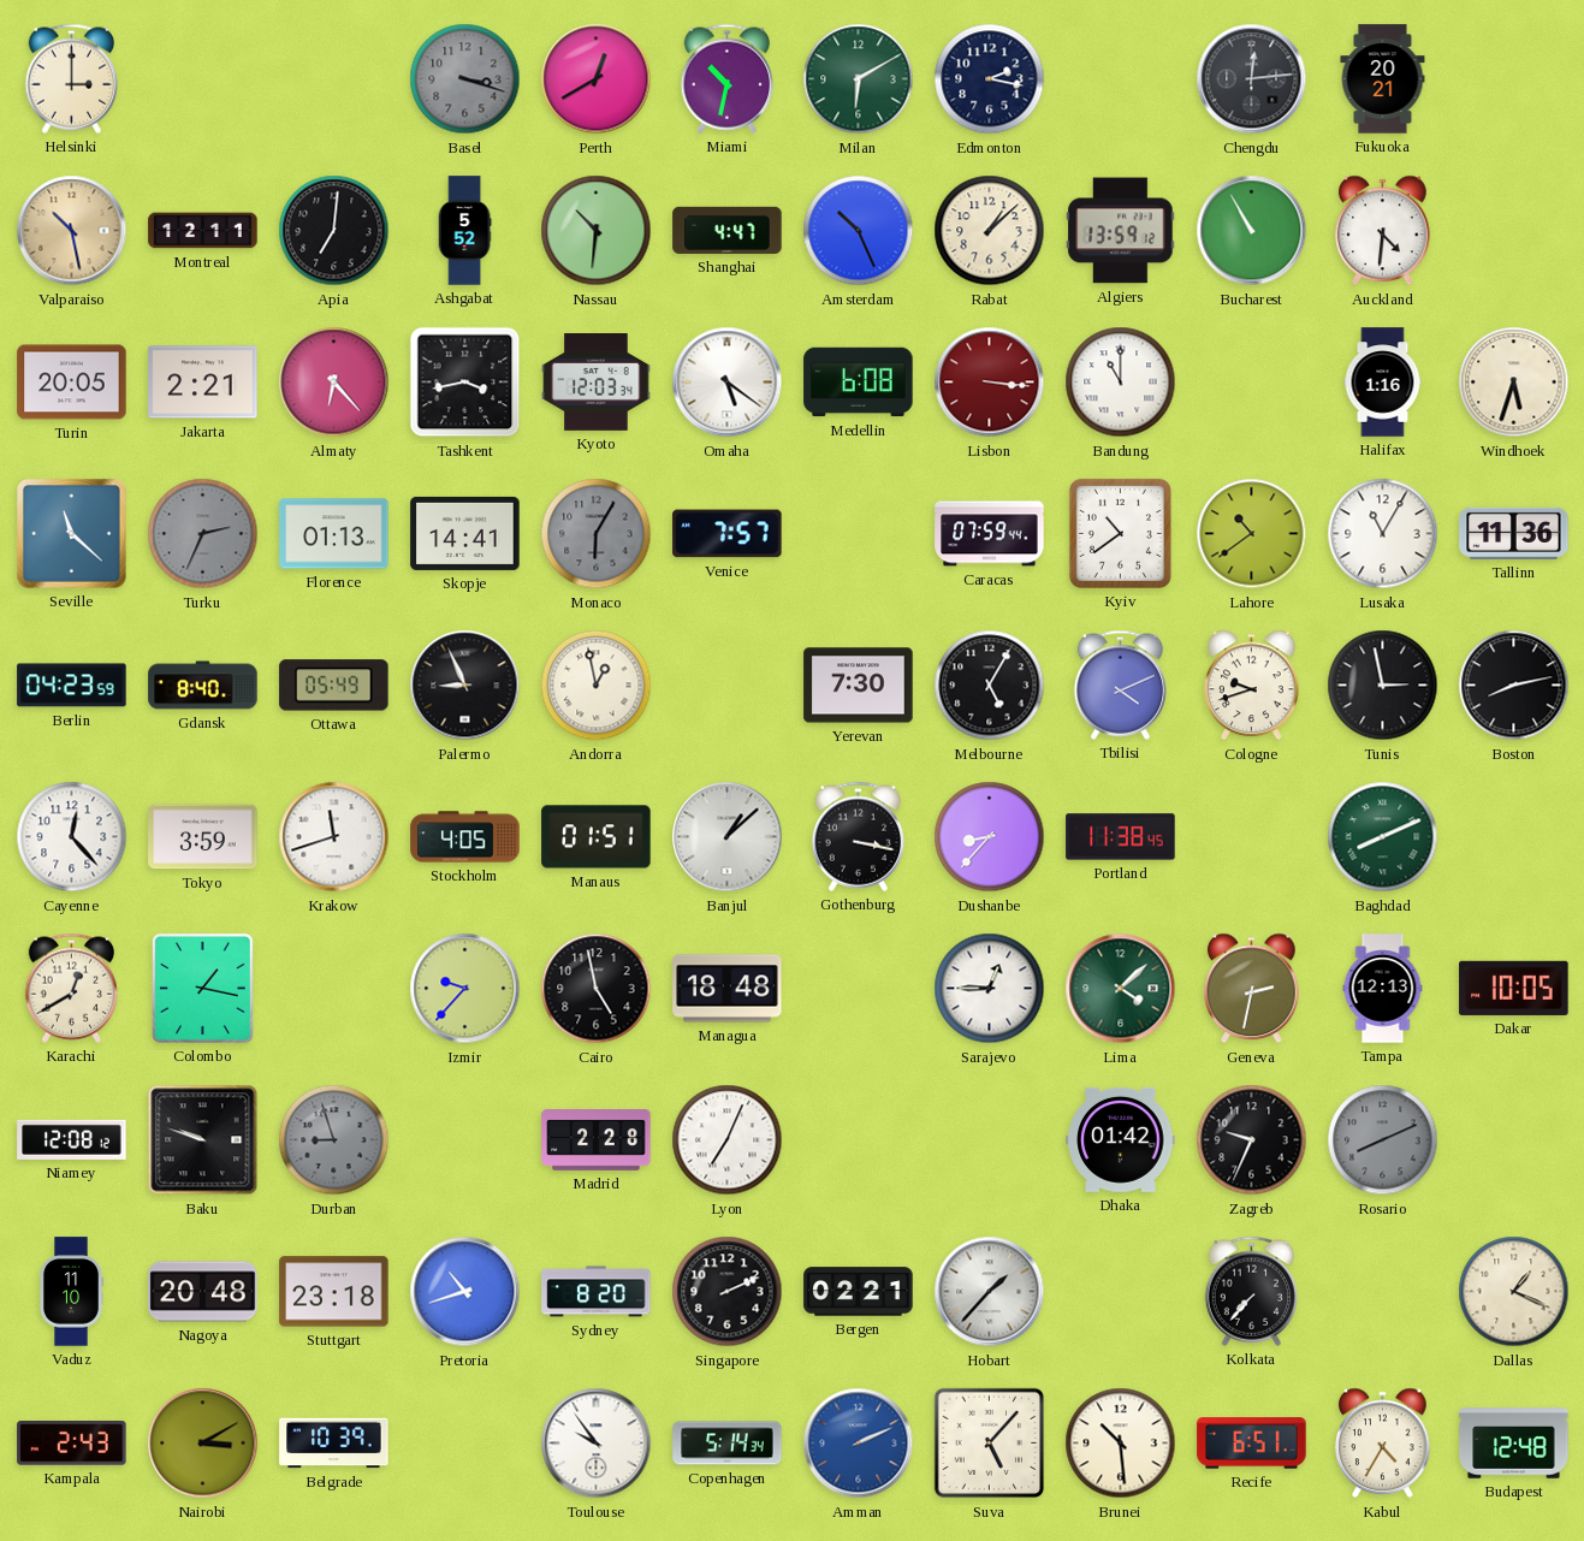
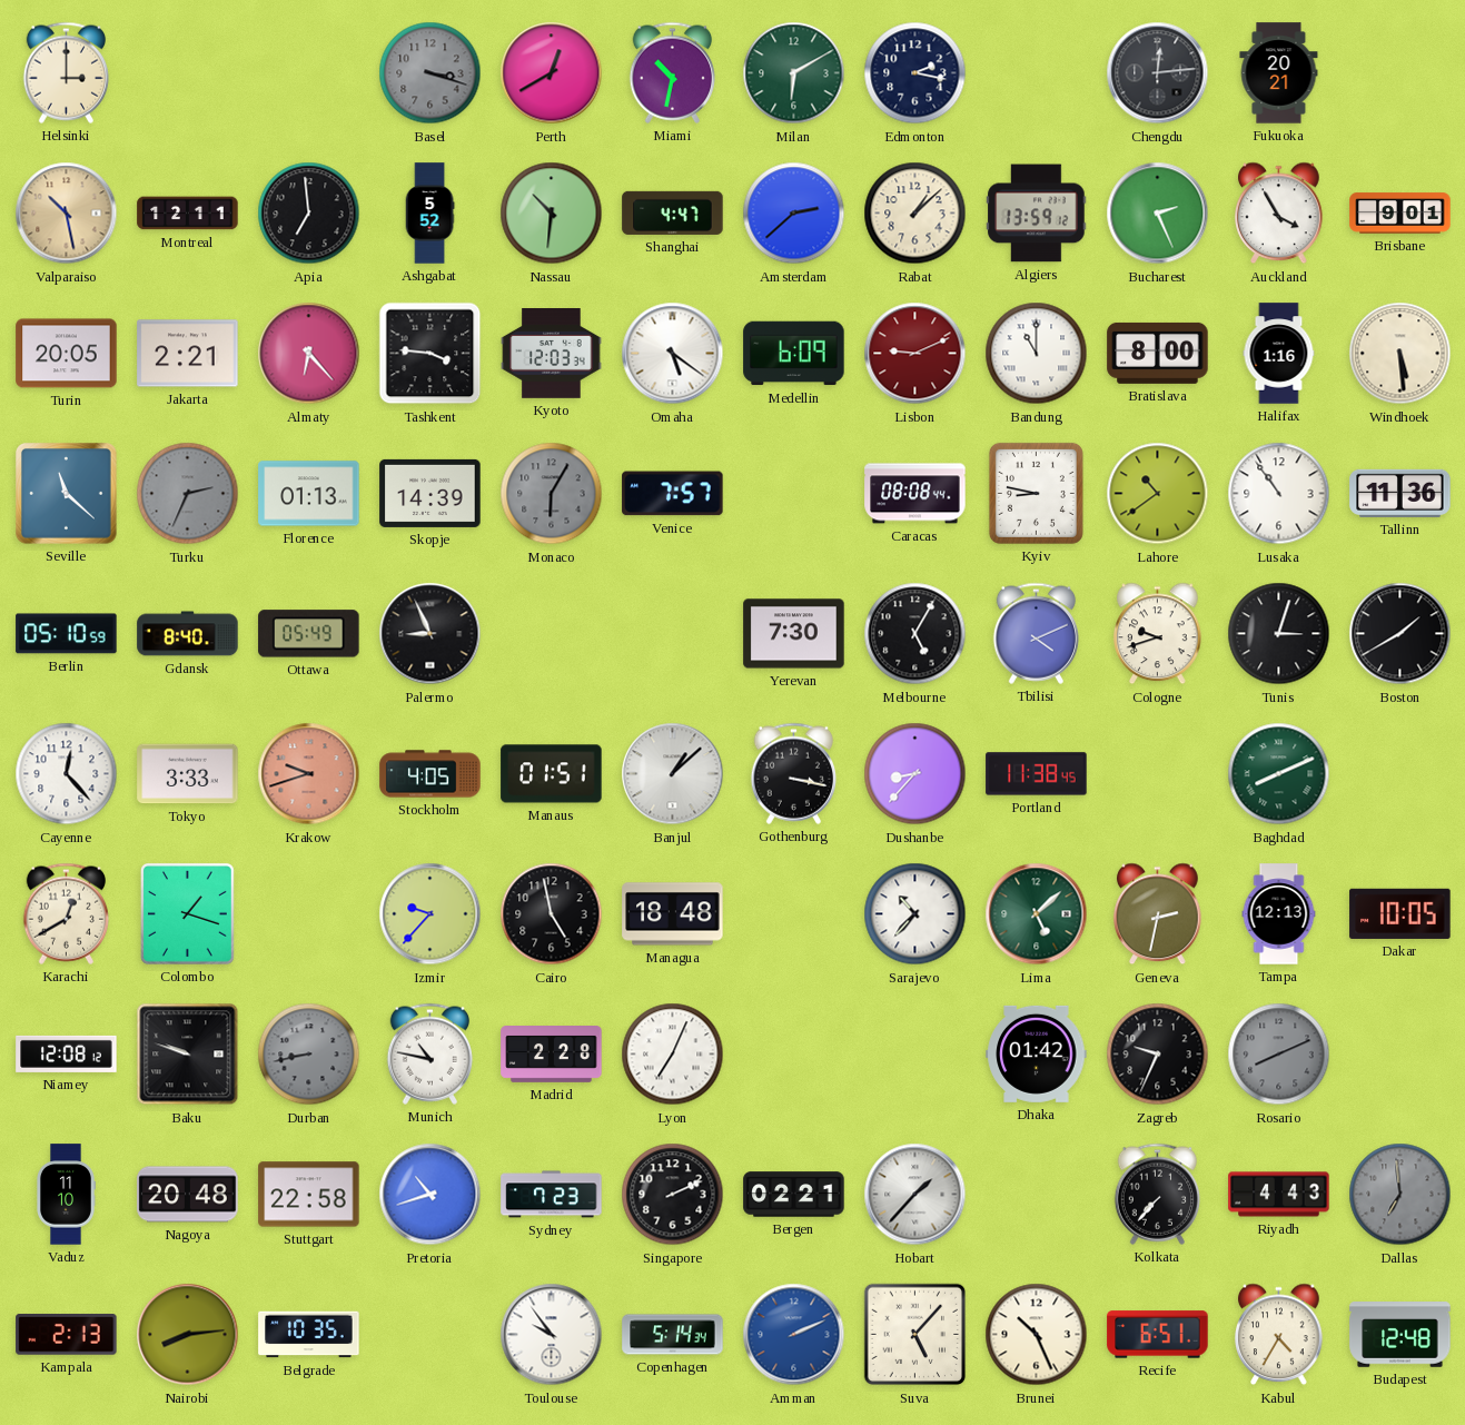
Apia: 7:01 -> 6:59
Amsterdam: 10:26 -> 2:38
Bucharest: 10:55 -> 2:26
Auckland: 4:31 -> 3:55
Brisbane: none -> 9:01
Tashkent: 3:43 -> 3:46
Medellin: 6:08 -> 6:09
Lisbon: 3:16 -> 9:11
Bratislava: none -> 8:00
Windhoek: 5:33 -> 5:29
Skopje: 14:41 -> 14:39
Caracas: 07:59 -> 08:08
Kyiv: 10:39 -> 8:47
Lusaka: 11:05 -> 10:54
Berlin: 04:23 -> 05:10
Andorra: 12:58 -> none
Tunis: 2:58 -> 3:03
Boston: 8:13 -> 1:40
Tokyo: 3:59 -> 3:33
Krakow: 11:42 -> 9:42
Krakow dial: white -> salmon
Colombo: 1:17 -> 1:18
Sarajevo: 12:45 -> 10:37
Lima: 4:08 -> 5:08
Durban: 8:57 -> 8:43
Munich: none -> 10:47
Stuttgart: 23:18 -> 22:58
Sydney: 8:20 -> 7:23
Riyadh: none -> 4:43
Dallas: 1:19 -> 6:59
Dallas dial: cream -> grey
Kampala: 2:43 -> 2:13
Nairobi: 3:10 -> 8:14
Belgrade: 10:39 -> 10:35
Brunei: 10:29 -> 10:26
